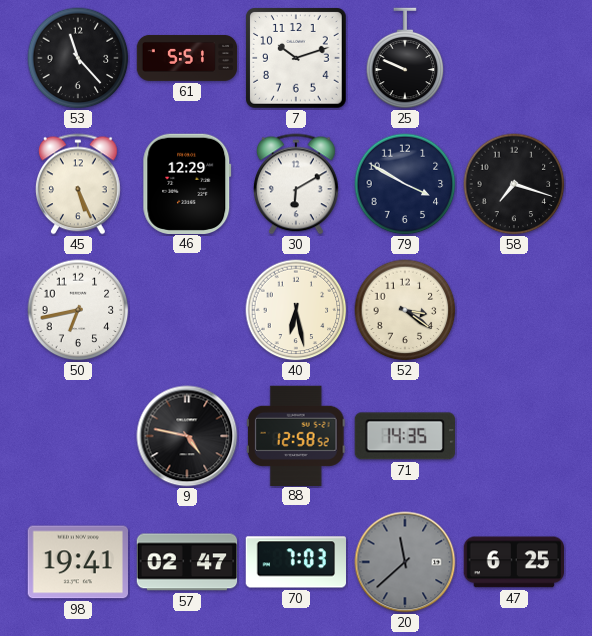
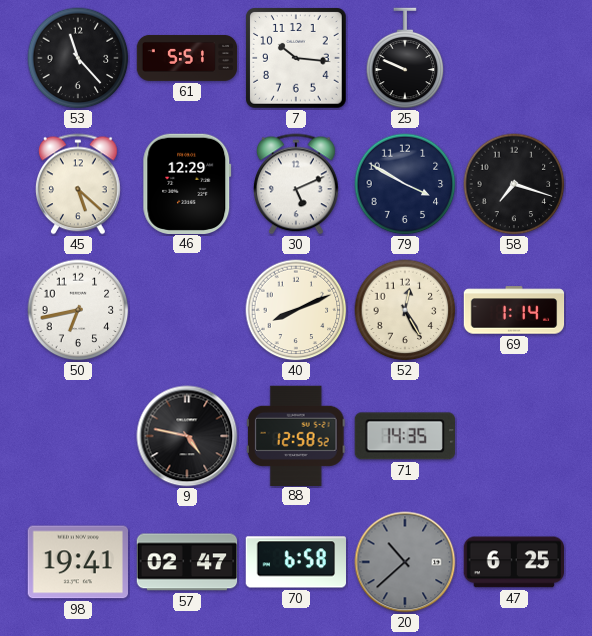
7: 10:12 -> 10:16
45: 5:26 -> 5:22
30: 6:10 -> 5:11
40: 6:28 -> 8:11
52: 3:21 -> 12:25
69: none -> 1:14
70: 7:03 -> 6:58
20: 11:38 -> 10:38
